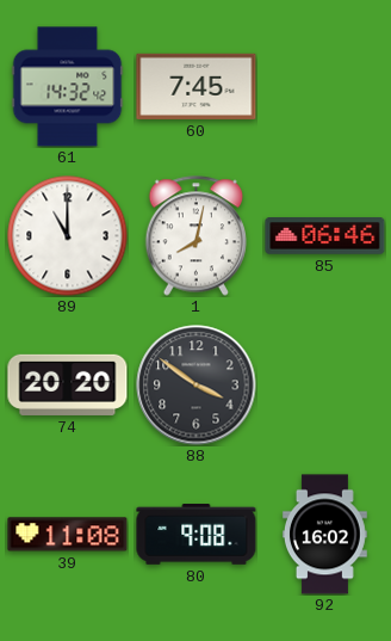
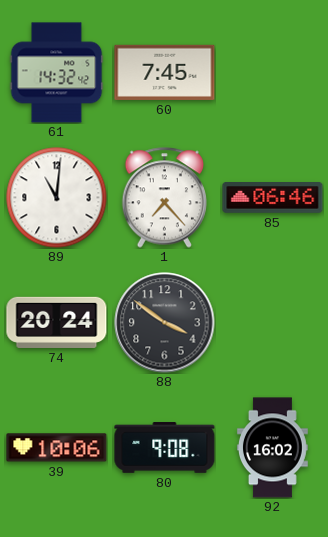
89: 11:00 -> 11:01
1: 8:02 -> 7:23
74: 20:20 -> 20:24
39: 11:08 -> 10:06
